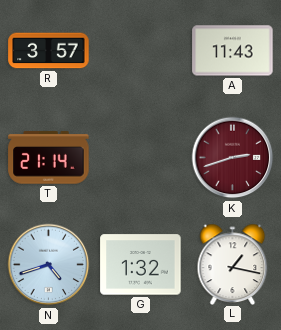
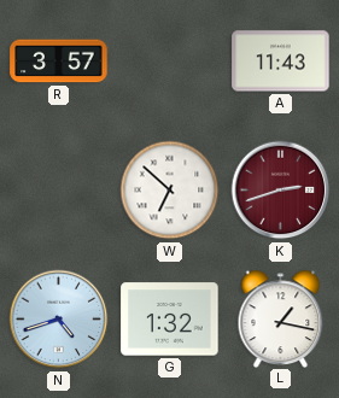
T: 21:14 -> none
W: none -> 6:52
